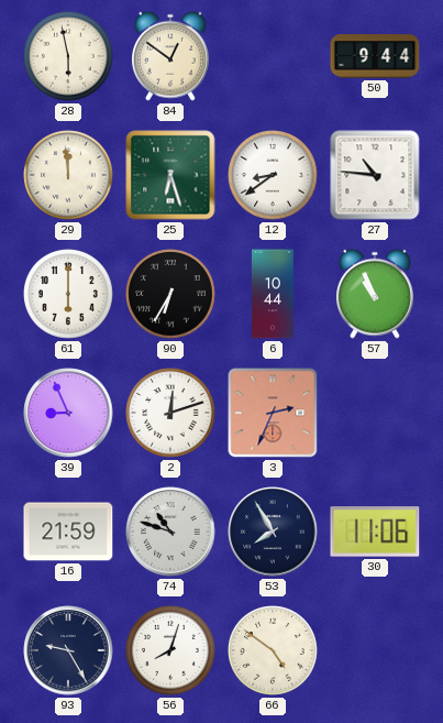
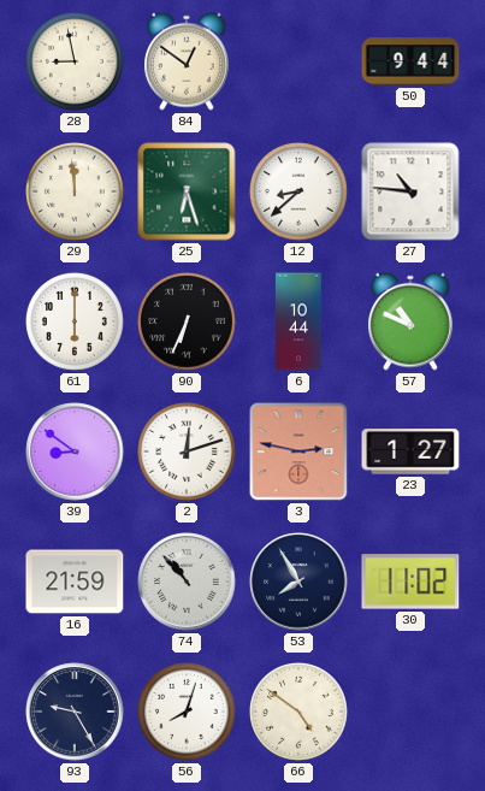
28: 5:58 -> 8:58
12: 8:39 -> 8:38
90: 6:35 -> 6:34
57: 10:56 -> 10:49
39: 8:56 -> 8:51
3: 2:34 -> 2:47
23: none -> 1:27
74: 10:48 -> 10:53
30: 11:06 -> 11:02
